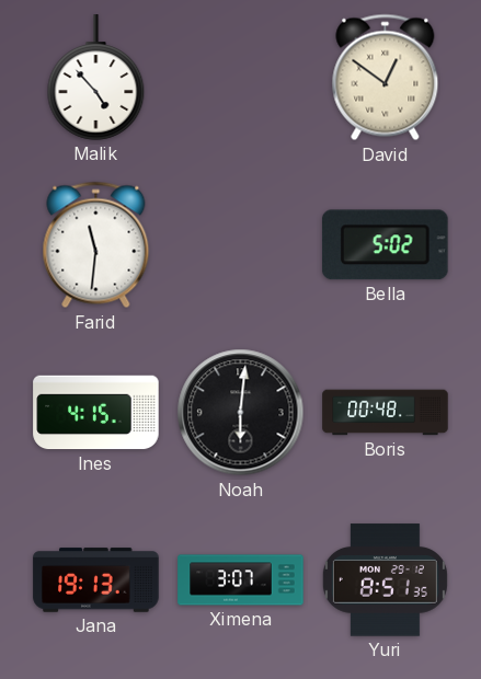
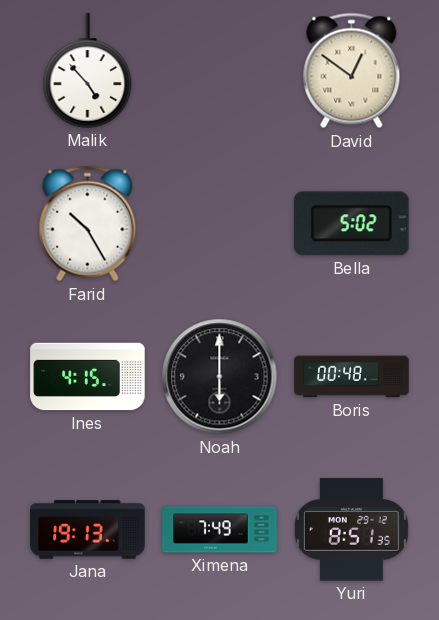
Farid: 11:31 -> 10:25
Noah: 6:01 -> 6:00
Ximena: 3:07 -> 7:49
